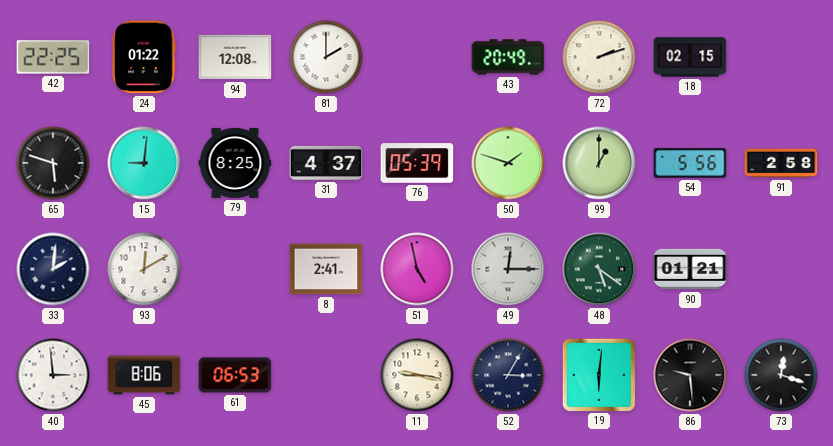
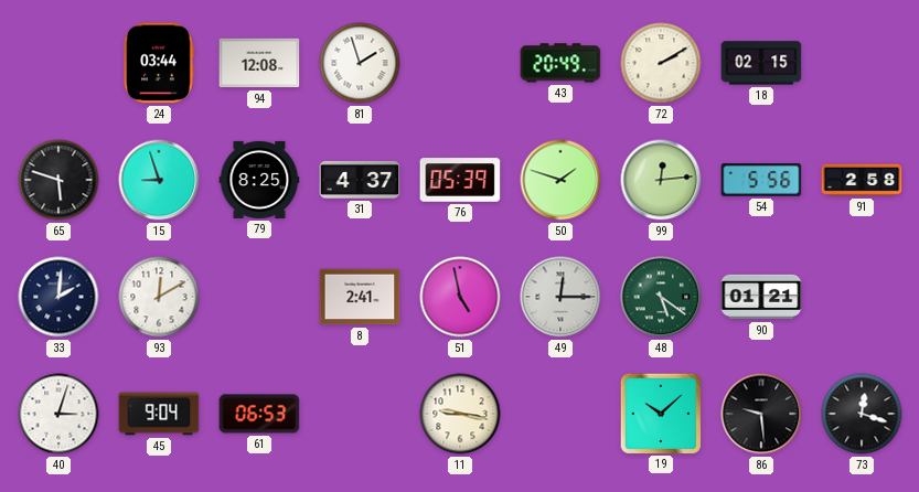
42: 22:25 -> none
24: 01:22 -> 03:44
81: 2:00 -> 1:57
72: 2:12 -> 2:10
15: 9:01 -> 8:57
99: 1:00 -> 12:14
40: 2:59 -> 3:03
45: 8:06 -> 9:04
52: 3:05 -> none
19: 6:01 -> 10:08
